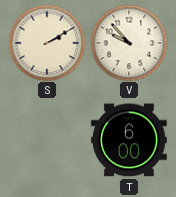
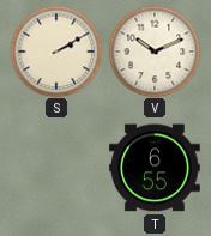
V: 9:53 -> 10:11
T: 6:00 -> 6:55
